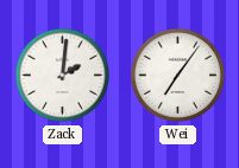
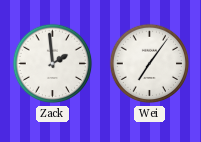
Zack: 2:01 -> 1:59
